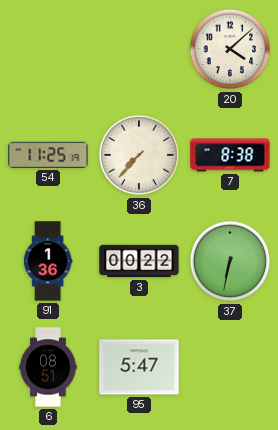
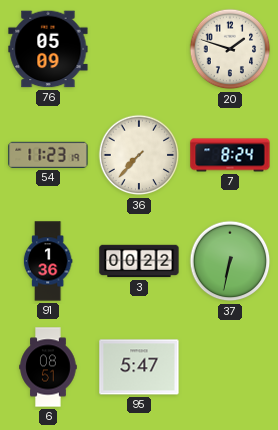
76: none -> 05:09
20: 4:08 -> 1:48
54: 11:25 -> 11:23
7: 8:38 -> 8:24
